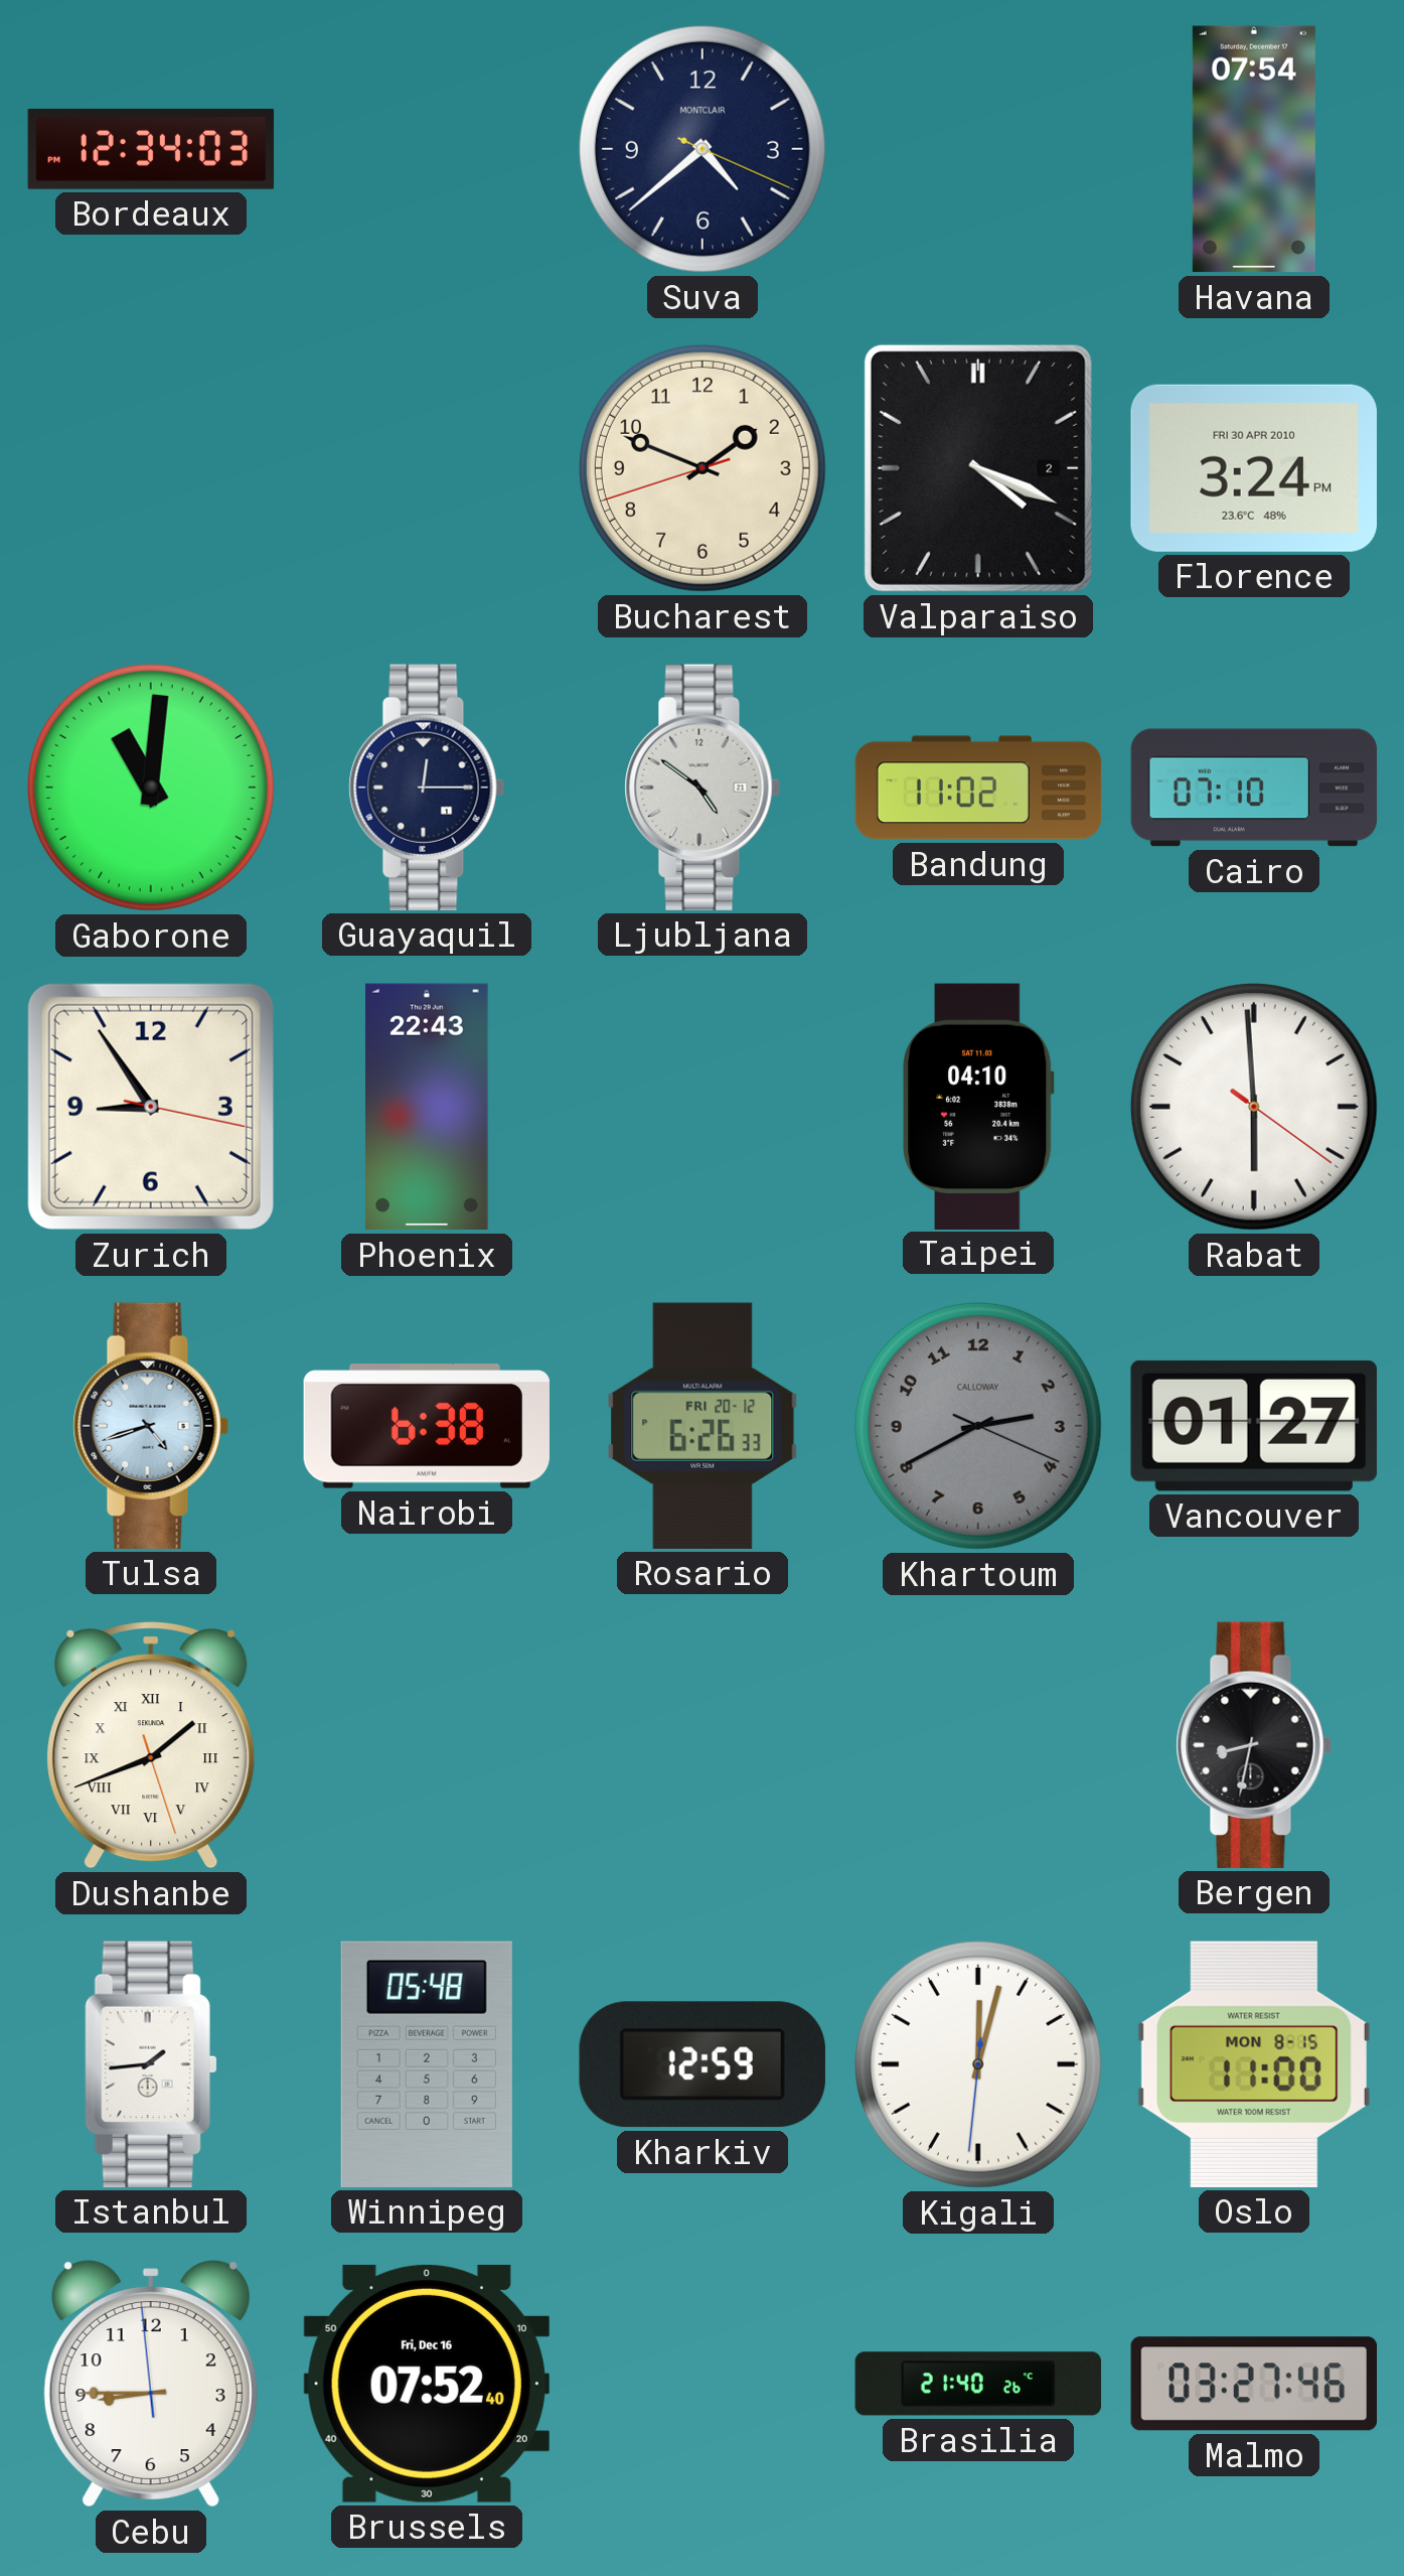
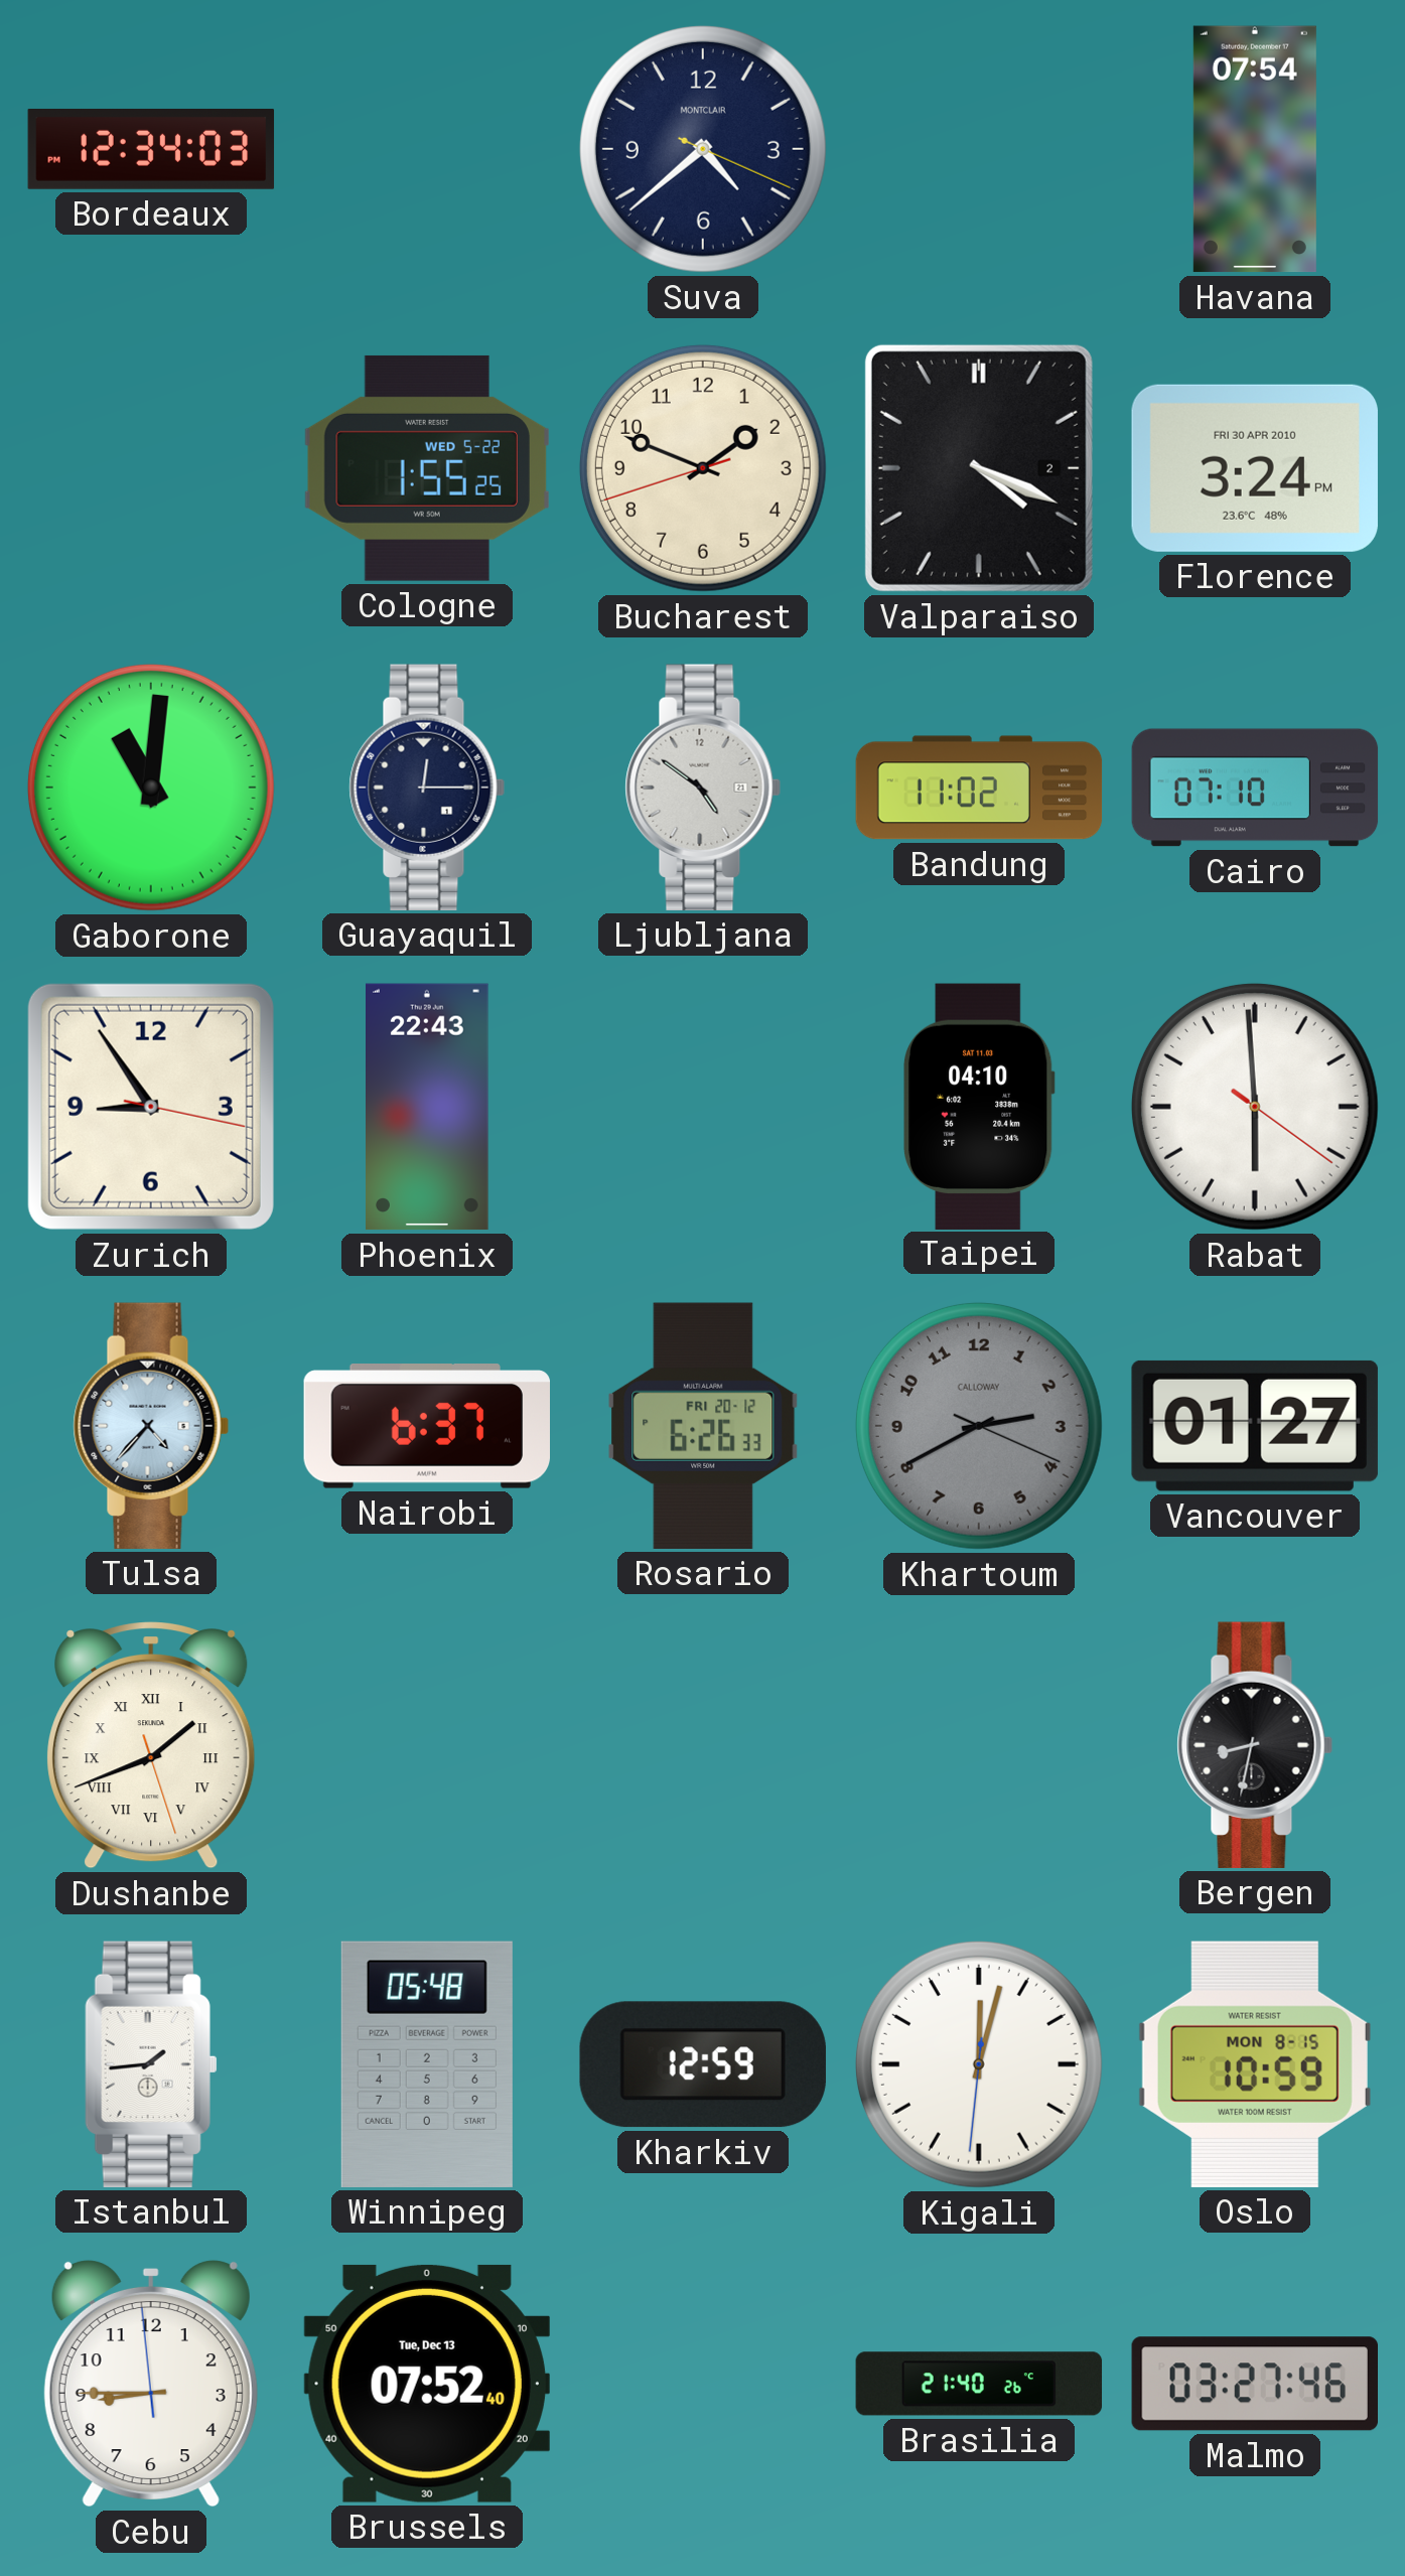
Cologne: none -> 1:55
Tulsa: 4:42 -> 4:37
Nairobi: 6:38 -> 6:37
Oslo: 11:00 -> 10:59
Brussels date: Fri, Dec 16 -> Tue, Dec 13
